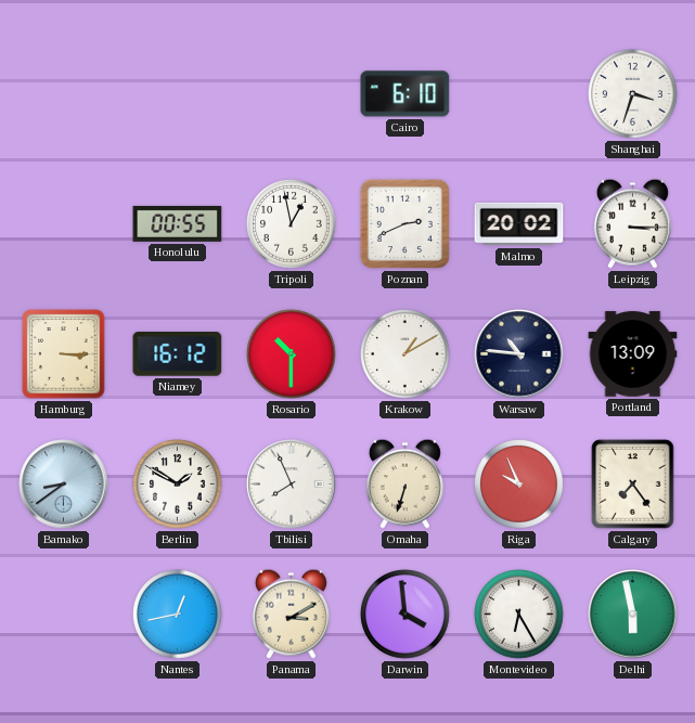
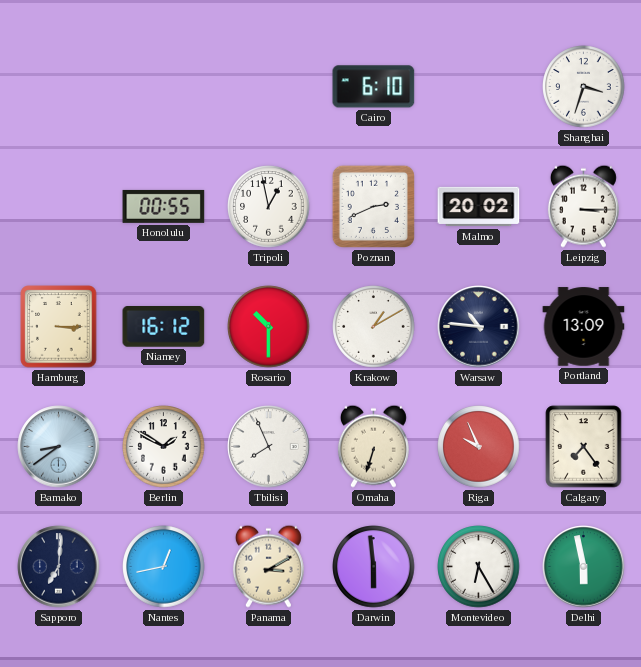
Sapporo: none -> 7:01
Darwin: 3:59 -> 5:59
